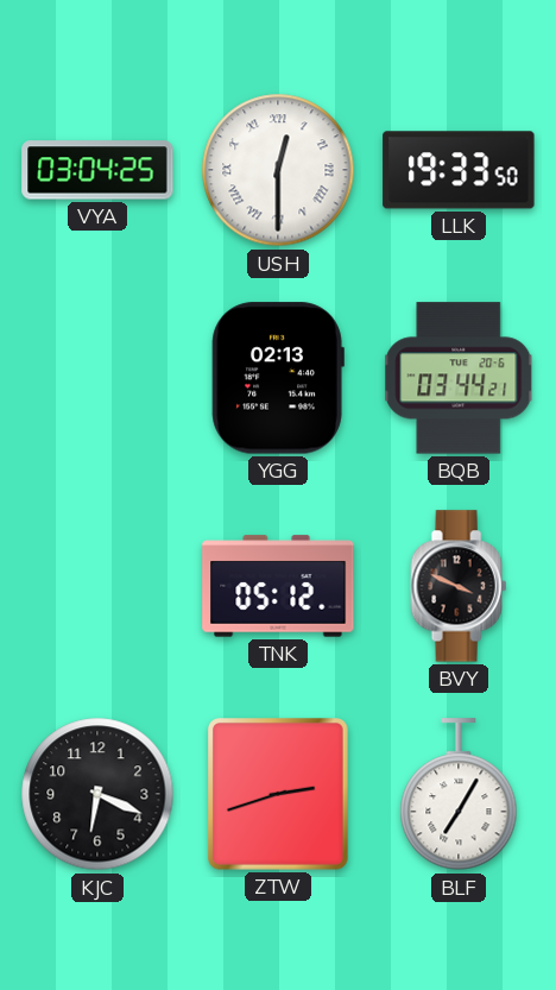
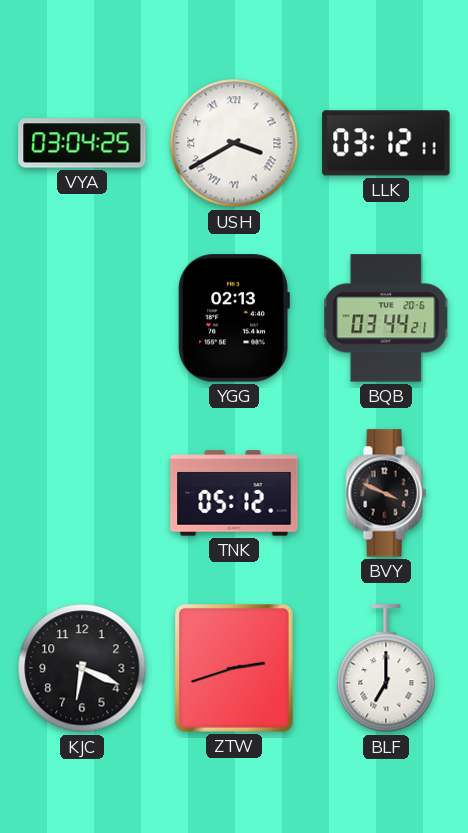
USH: 12:30 -> 3:40
LLK: 19:33 -> 03:12
BLF: 7:05 -> 7:00
